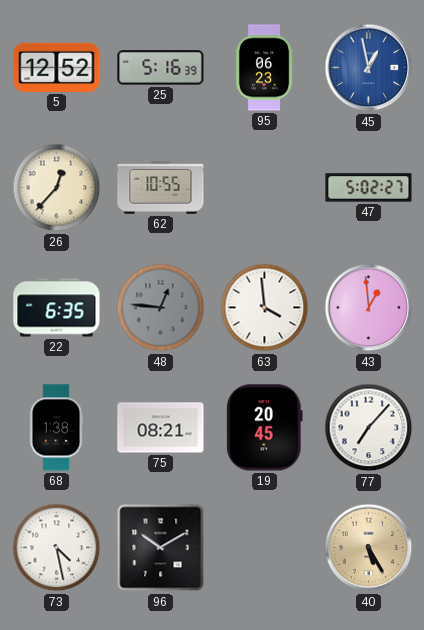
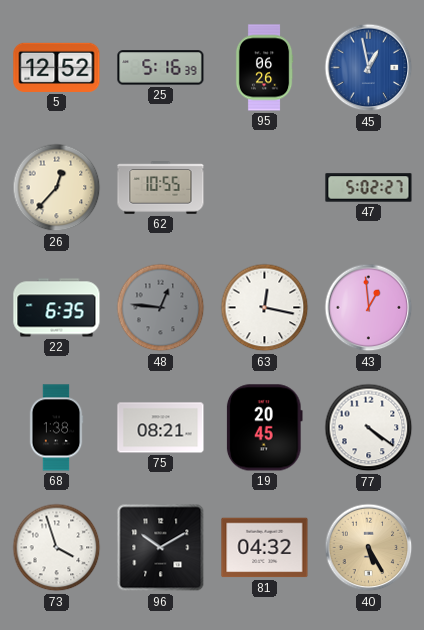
95: 06:23 -> 06:26
63: 3:59 -> 12:17
77: 7:07 -> 4:21
73: 4:28 -> 3:57
81: none -> 04:32
